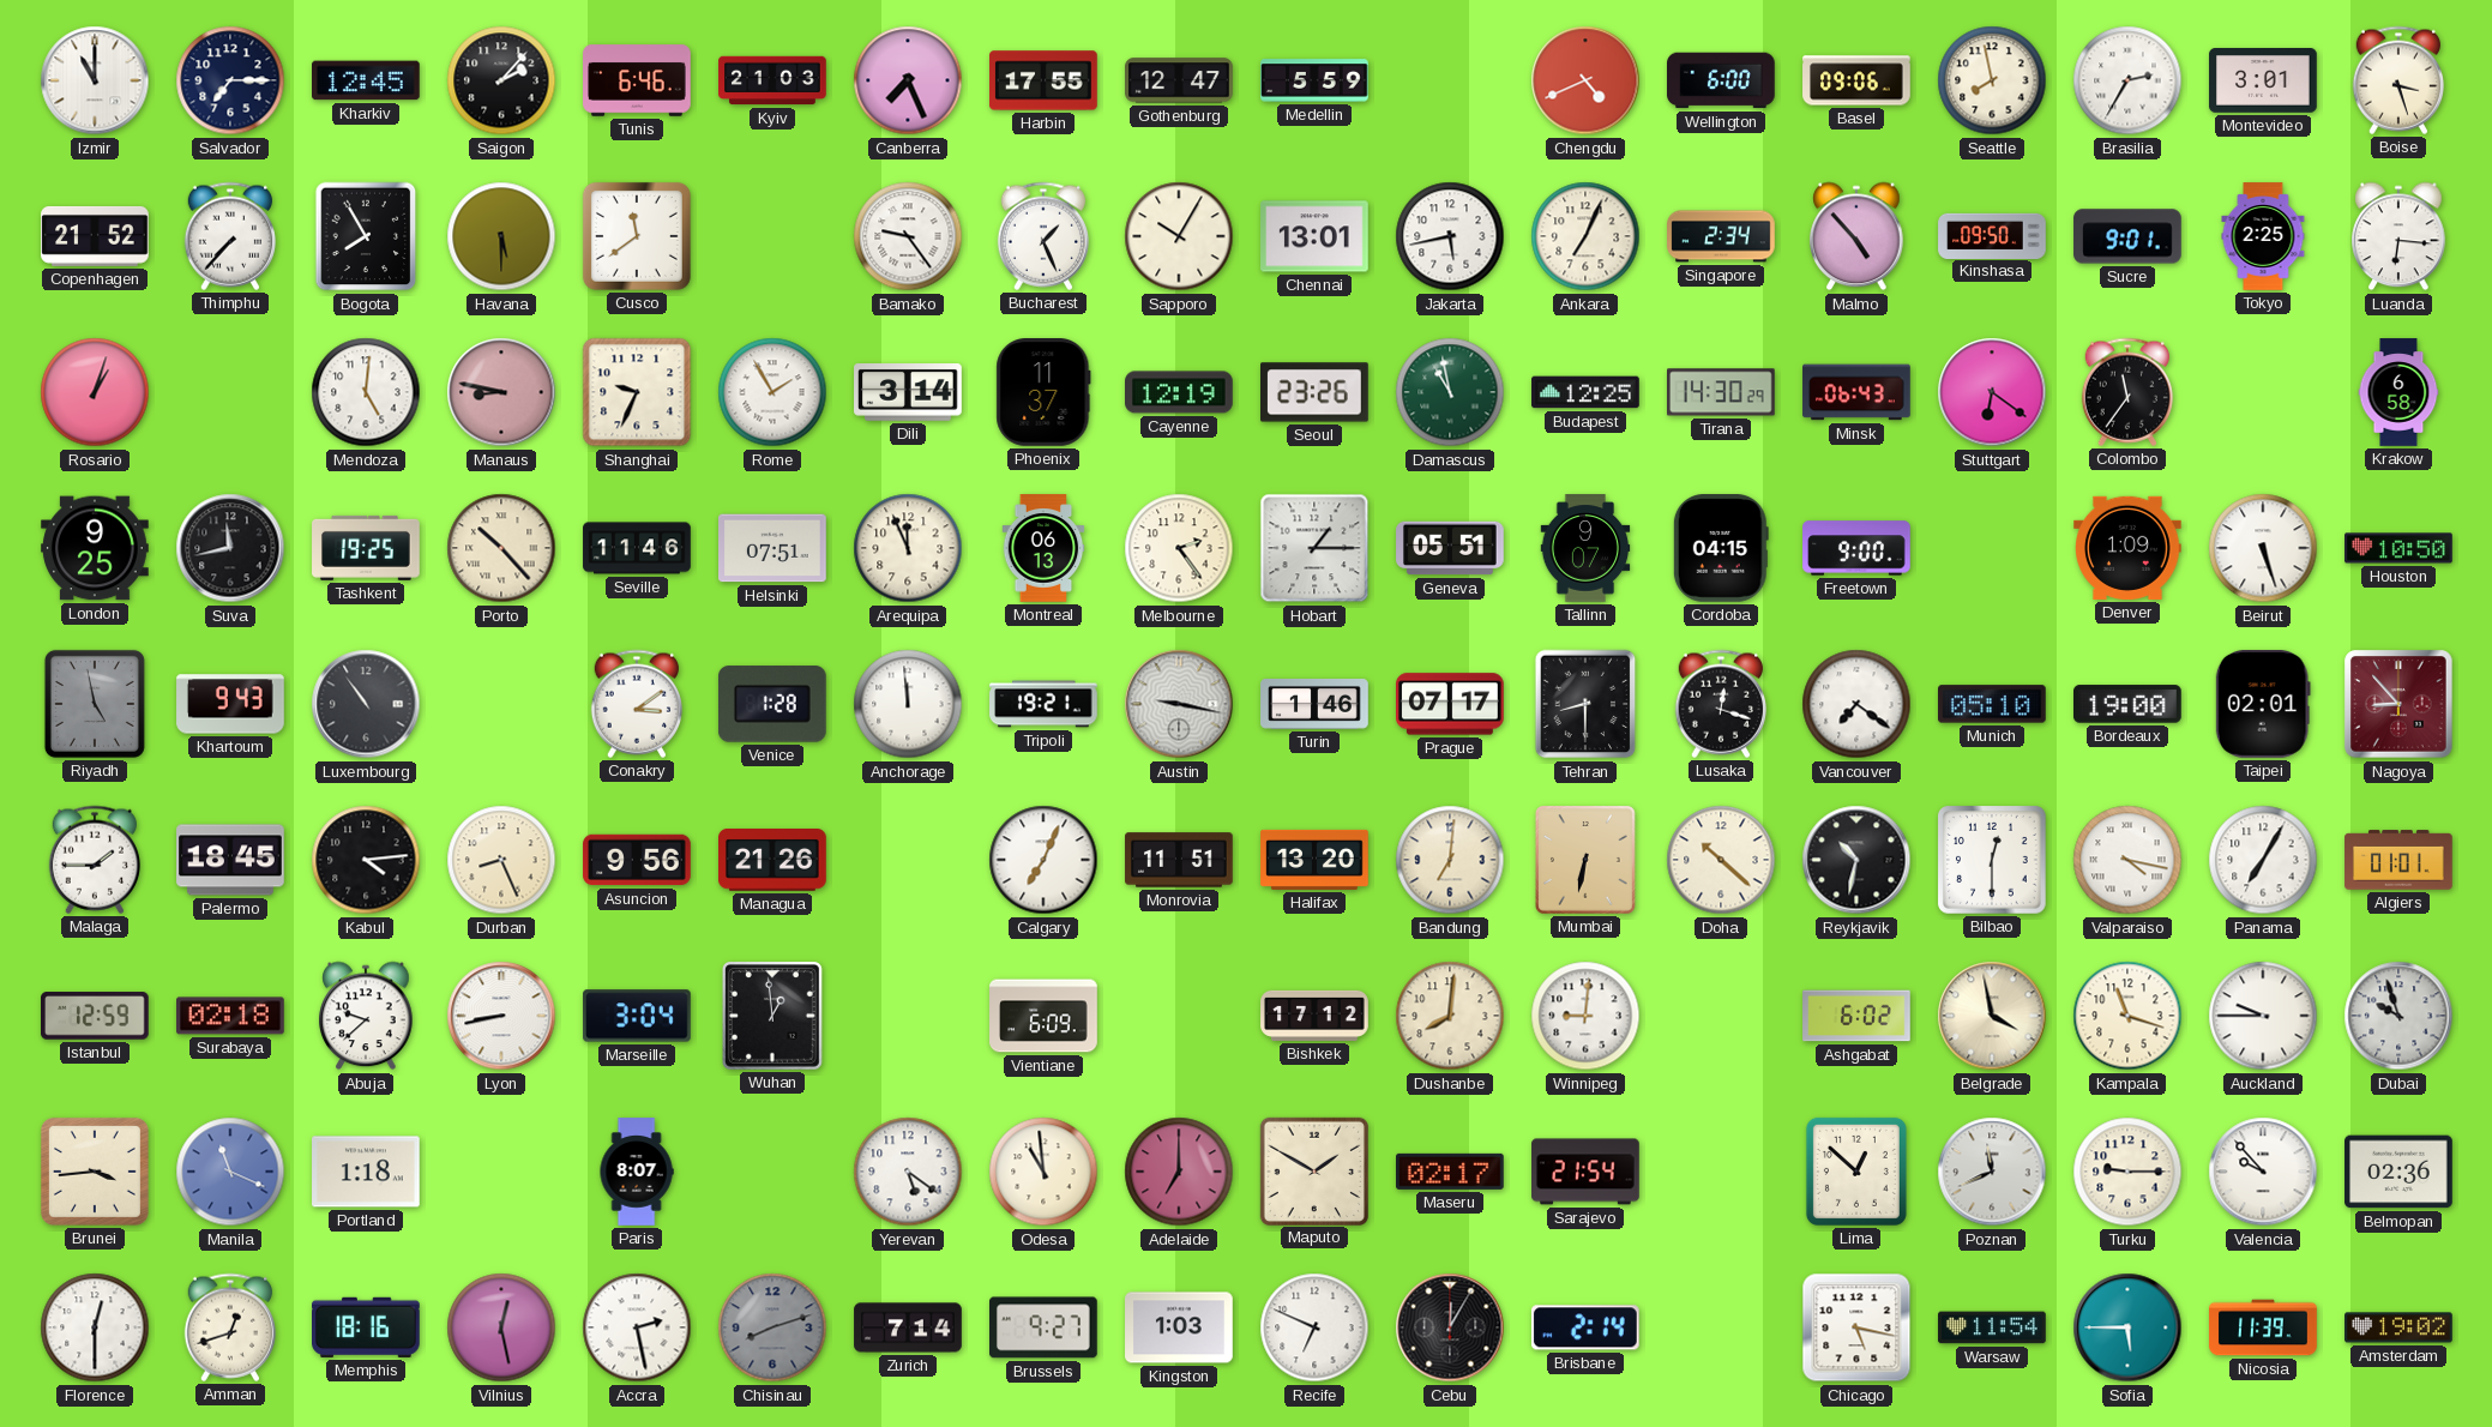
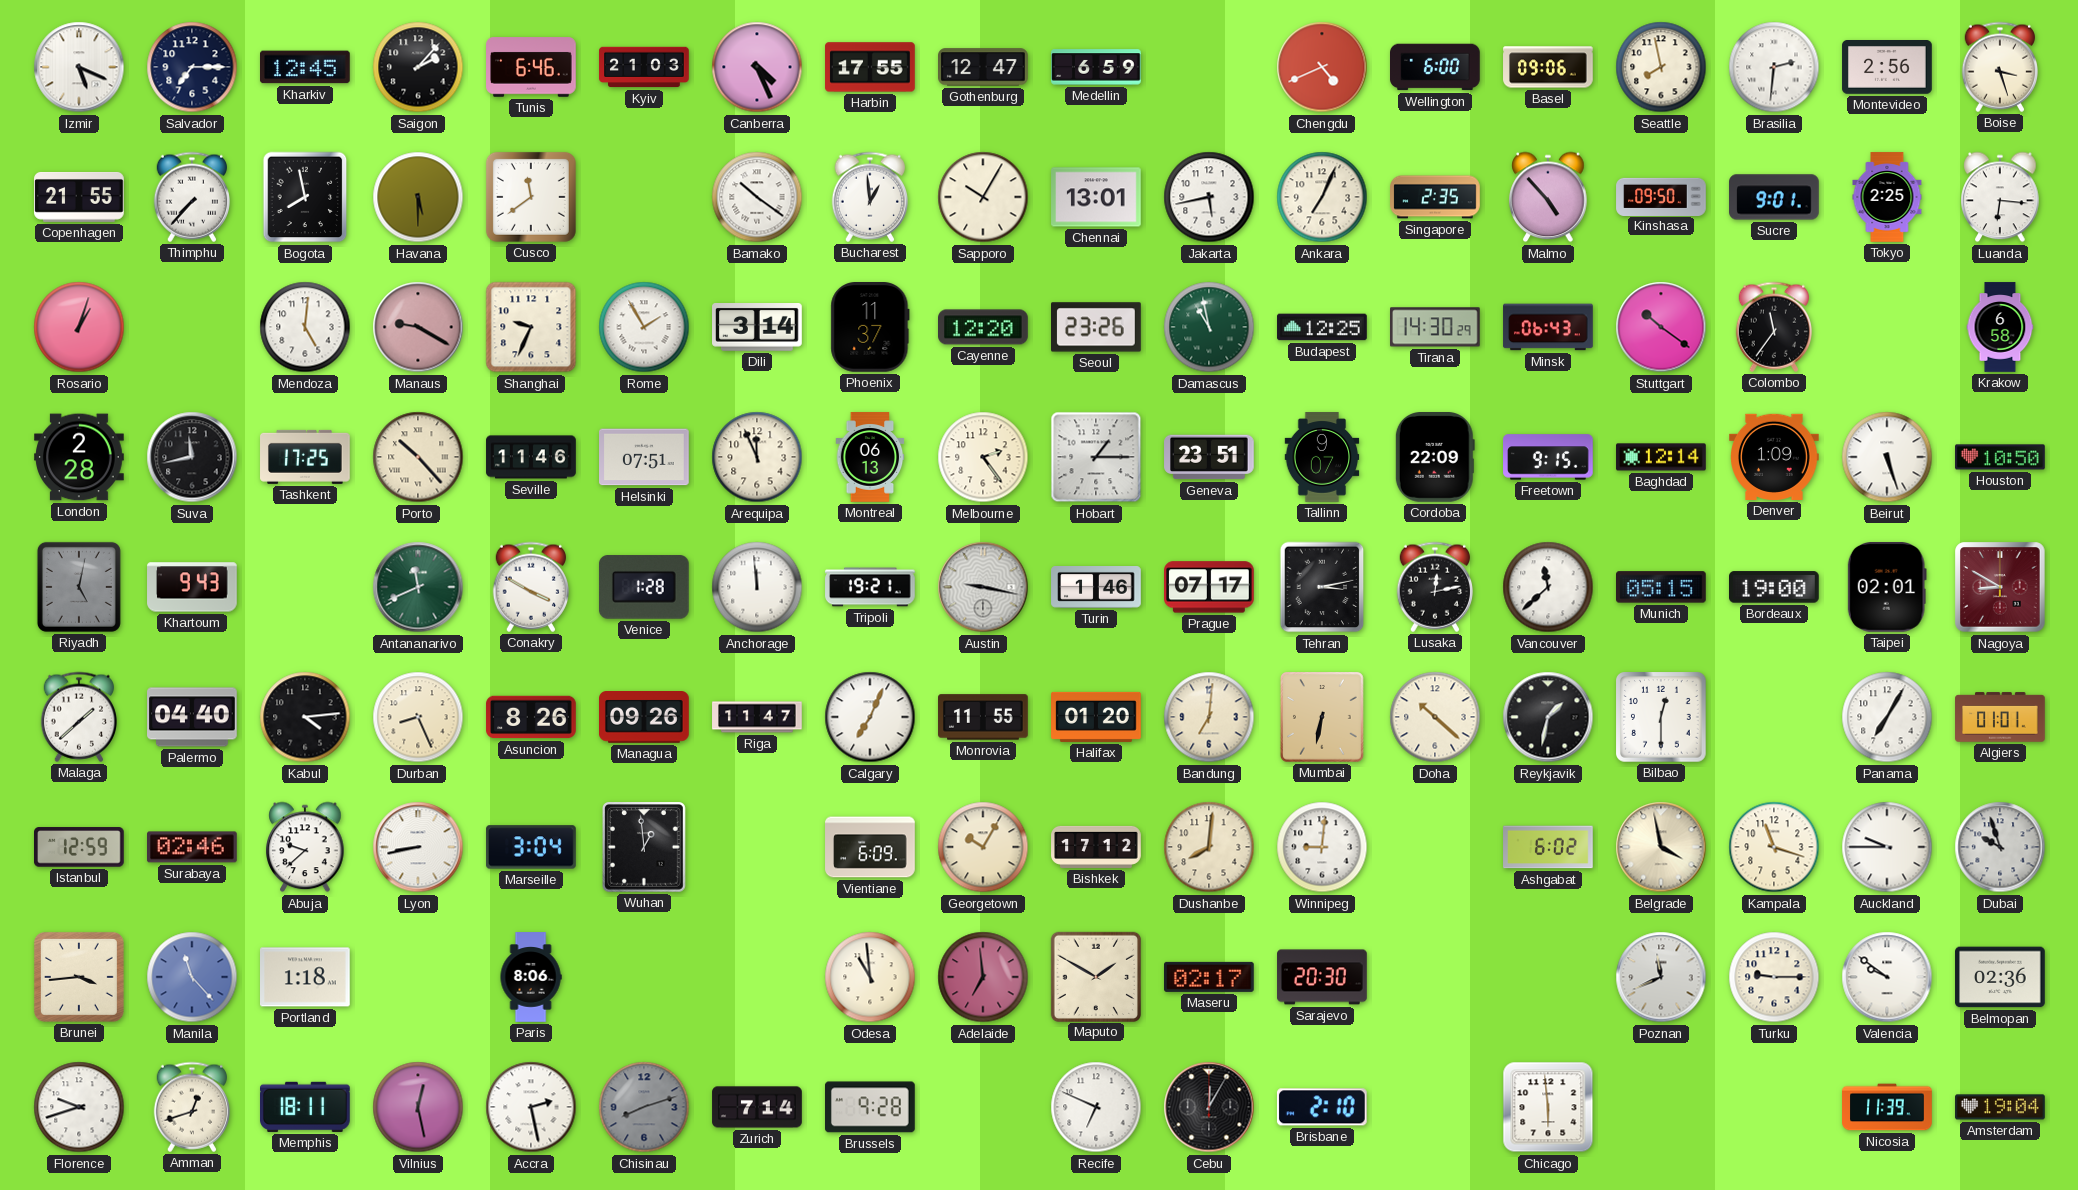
Izmir: 11:00 -> 5:19
Canberra: 7:26 -> 4:26
Medellin: 5:59 -> 6:59
Brasilia: 2:35 -> 2:31
Montevideo: 3:01 -> 2:56
Copenhagen: 21:52 -> 21:55
Bogota: 7:55 -> 7:58
Bamako: 9:24 -> 10:21
Bucharest: 1:26 -> 12:59
Singapore: 2:34 -> 2:35
Manaus: 8:47 -> 9:20
Cayenne: 12:19 -> 12:20
Stuttgart: 6:21 -> 10:21
London: 9:25 -> 2:28
Tashkent: 19:25 -> 17:25
Geneva: 05:51 -> 23:51
Cordoba: 04:15 -> 22:09
Freetown: 9:00 -> 9:15
Baghdad: none -> 12:14
Riyadh: 4:58 -> 5:02
Luxembourg: 10:54 -> none
Antananarivo: none -> 11:41
Conakry: 3:09 -> 3:50
Tehran: 8:30 -> 3:13
Lusaka: 12:18 -> 12:13
Vancouver: 7:21 -> 11:38
Munich: 05:10 -> 05:15
Nagoya: 8:53 -> 8:50
Malaga: 1:45 -> 1:38
Palermo: 18:45 -> 04:40
Asuncion: 9:56 -> 8:26
Managua: 21:26 -> 09:26
Riga: none -> 11:47
Monrovia: 11:51 -> 11:55
Halifax: 13:20 -> 01:20
Reykjavik: 10:32 -> 1:32
Valparaiso: 4:17 -> none
Surabaya: 02:18 -> 02:46
Georgetown: none -> 10:05
Manila: 11:19 -> 11:23
Paris: 8:07 -> 8:06
Yerevan: 5:21 -> none
Adelaide: 7:00 -> 6:59
Sarajevo: 21:54 -> 20:30
Lima: 12:52 -> none
Valencia: 9:53 -> 9:51
Florence: 12:30 -> 9:42
Memphis: 18:16 -> 18:11
Brussels: 9:27 -> 9:28
Kingston: 1:03 -> none
Brisbane: 2:14 -> 2:10
Chicago: 5:17 -> 5:59
Warsaw: 11:54 -> none
Sofia: 5:45 -> none
Amsterdam: 19:02 -> 19:04
